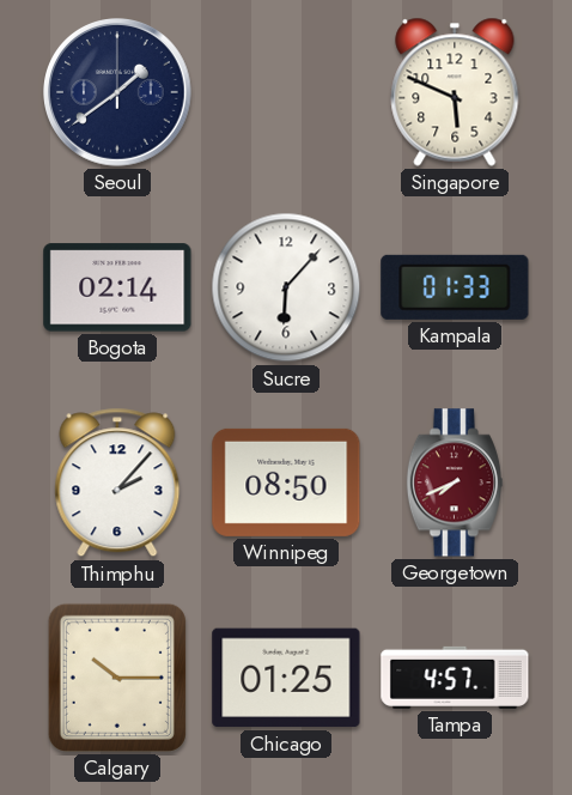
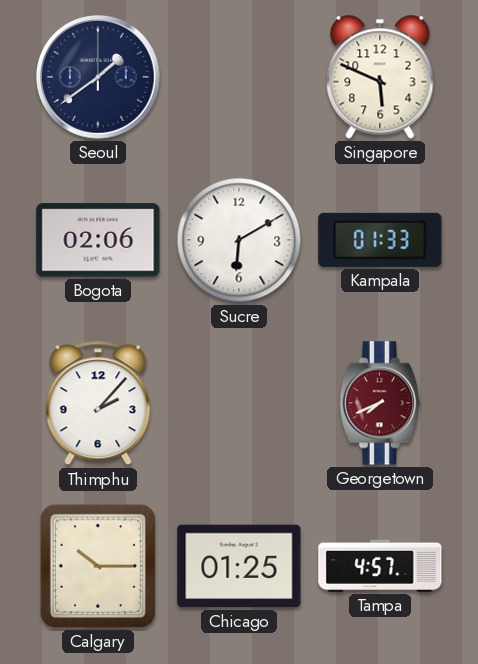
Bogota: 02:14 -> 02:06
Sucre: 6:07 -> 6:10
Winnipeg: 08:50 -> none
